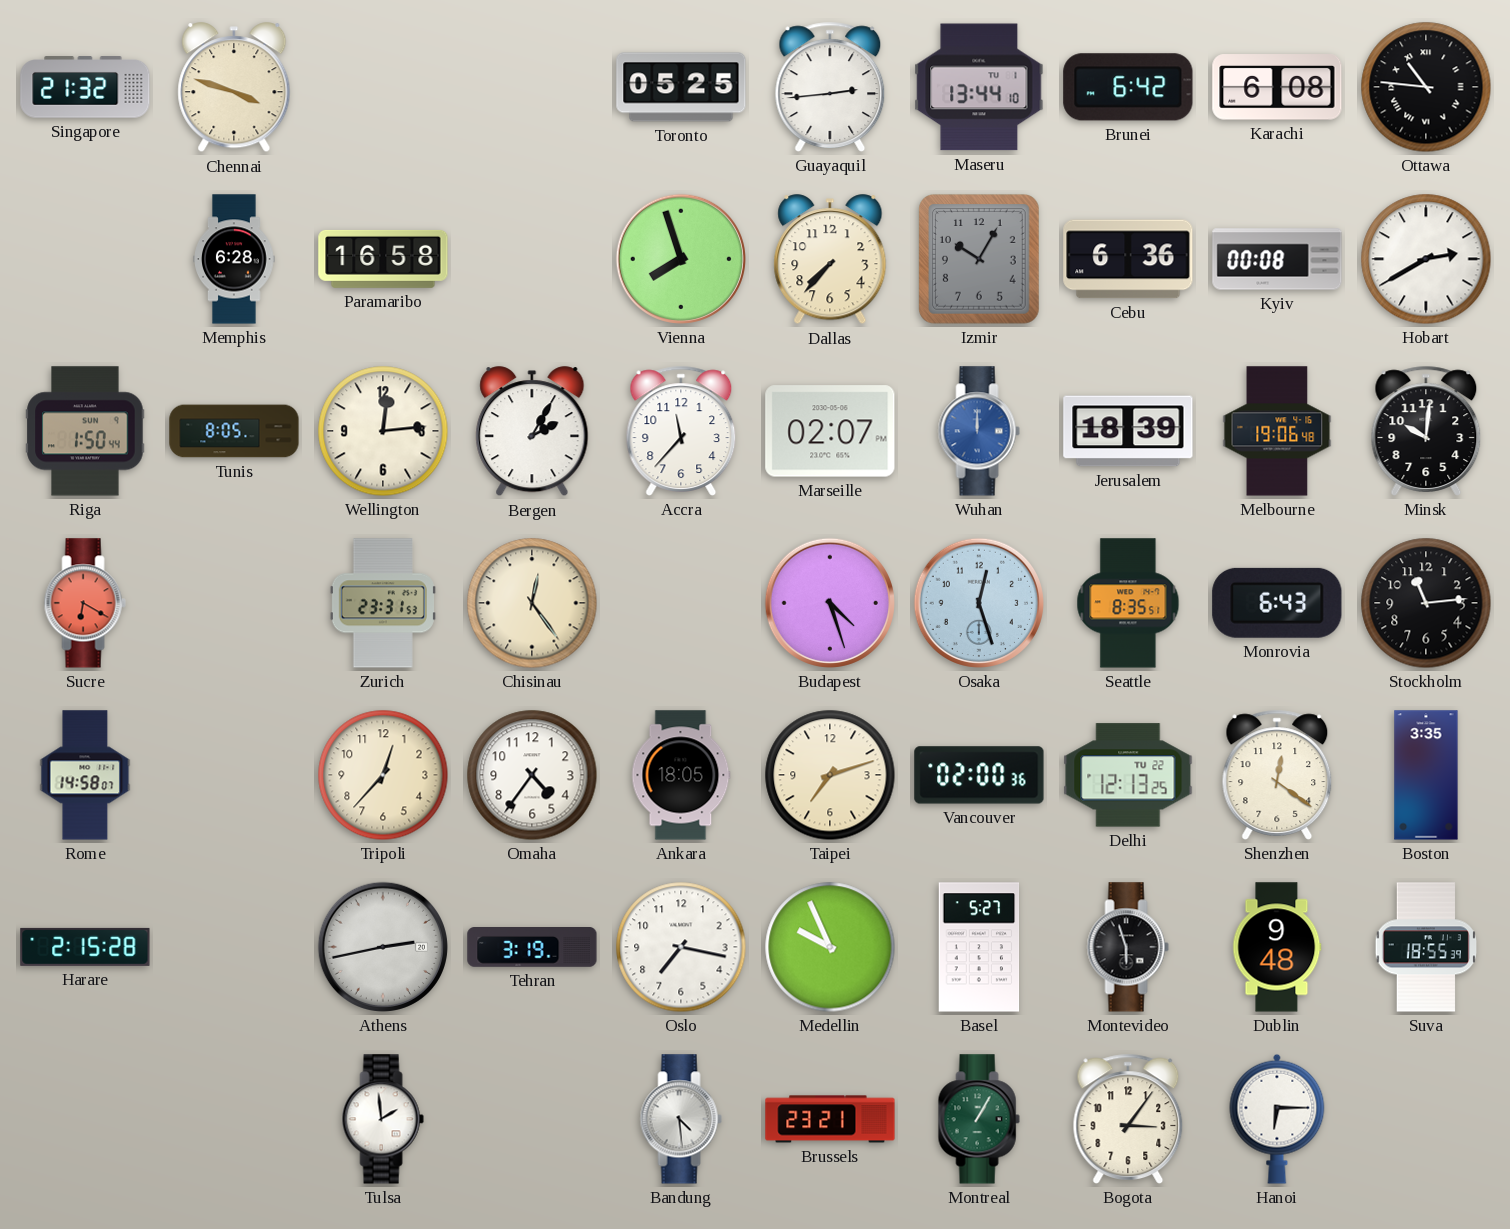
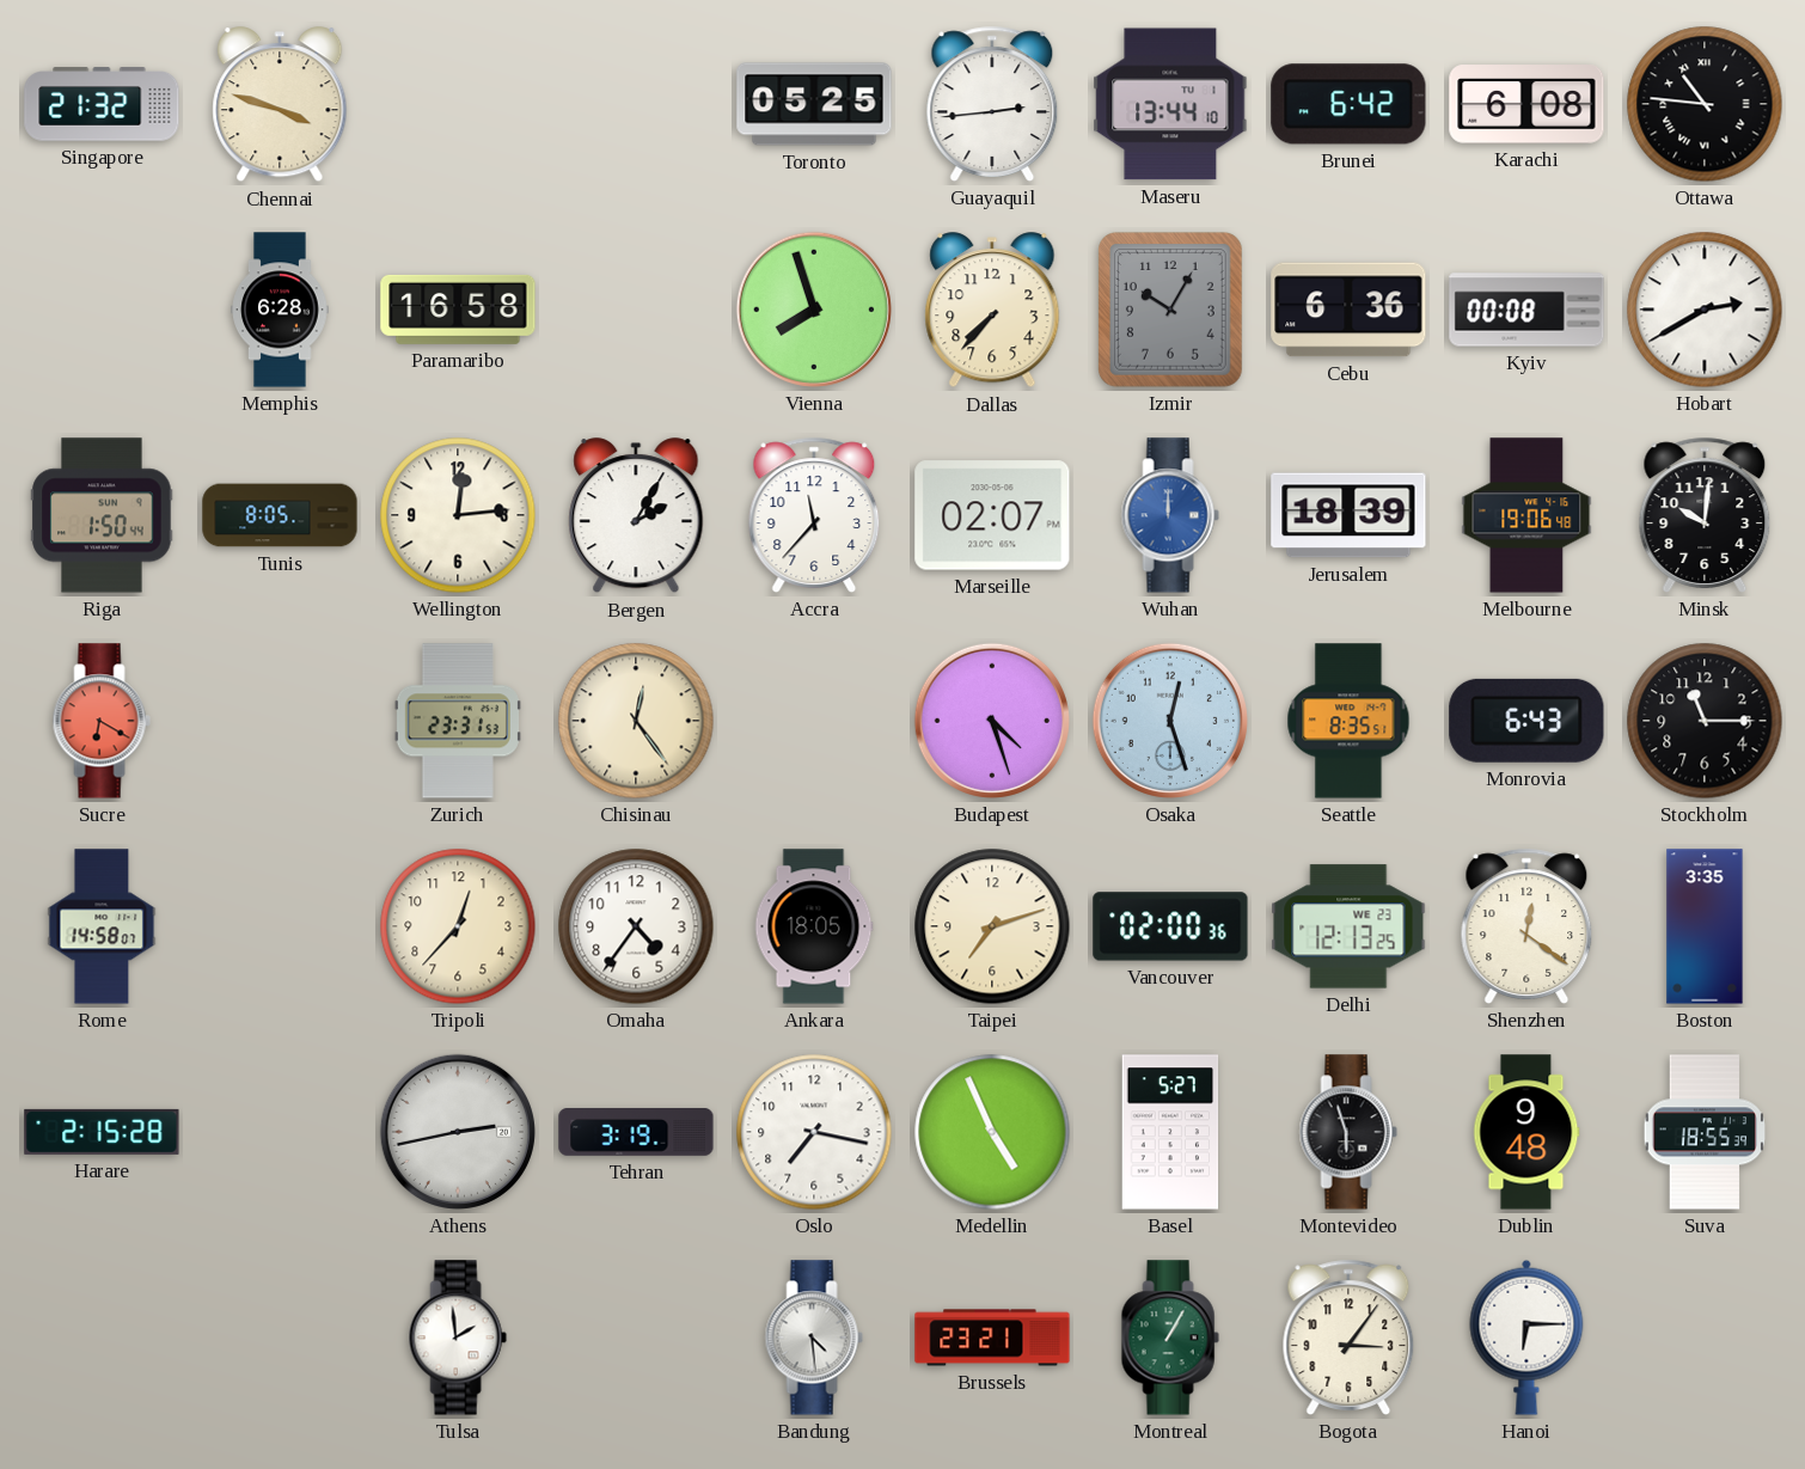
Stockholm: 11:14 -> 11:15
Delhi date: TU 22 -> WE 23
Medellin: 9:56 -> 4:56
